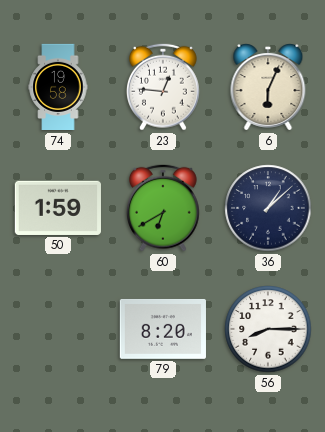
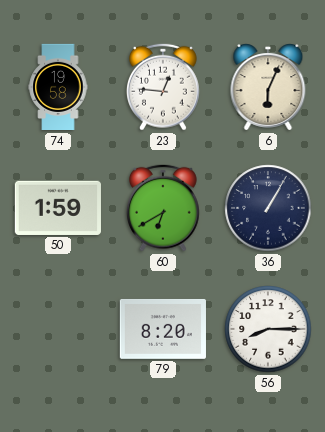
36: 1:08 -> 1:05
